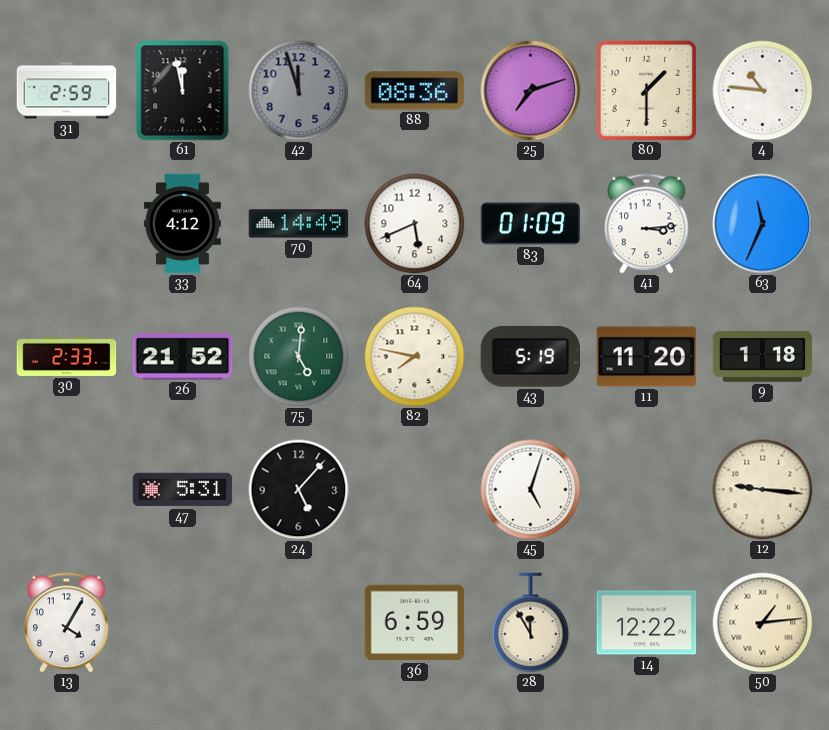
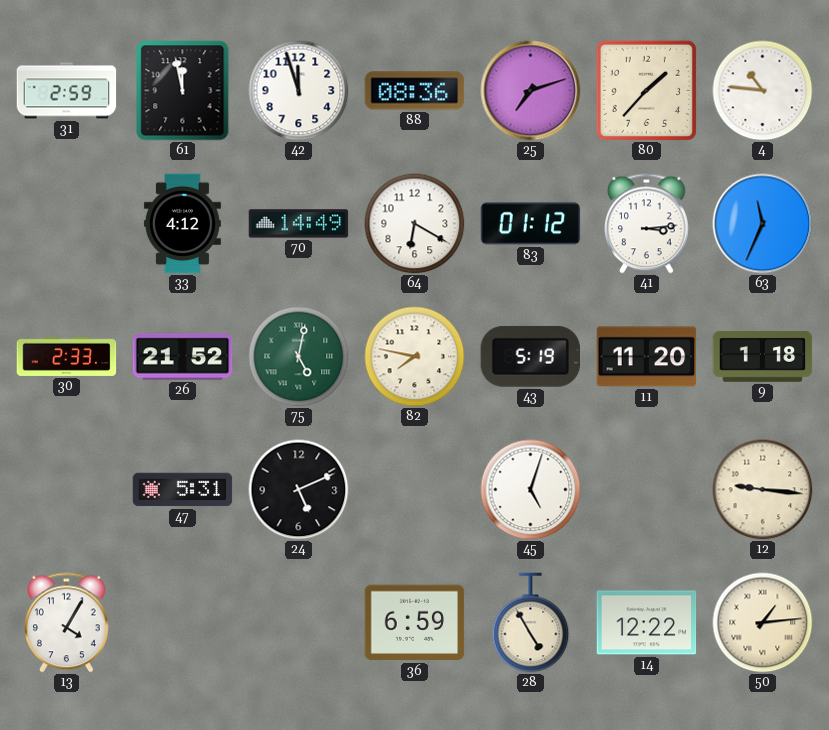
42 dial: grey -> white
80: 1:30 -> 1:37
64: 5:41 -> 6:20
83: 01:09 -> 01:12
75: 5:01 -> 5:02
24: 5:07 -> 5:11
28: 11:55 -> 4:55
